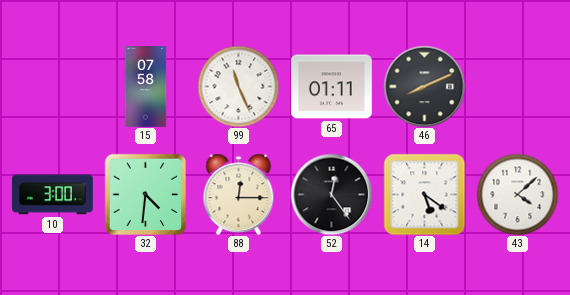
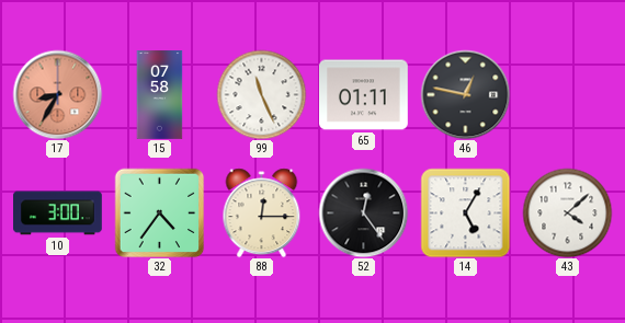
17: none -> 8:35
46: 8:11 -> 12:47
32: 4:31 -> 4:36
14: 5:21 -> 5:05
